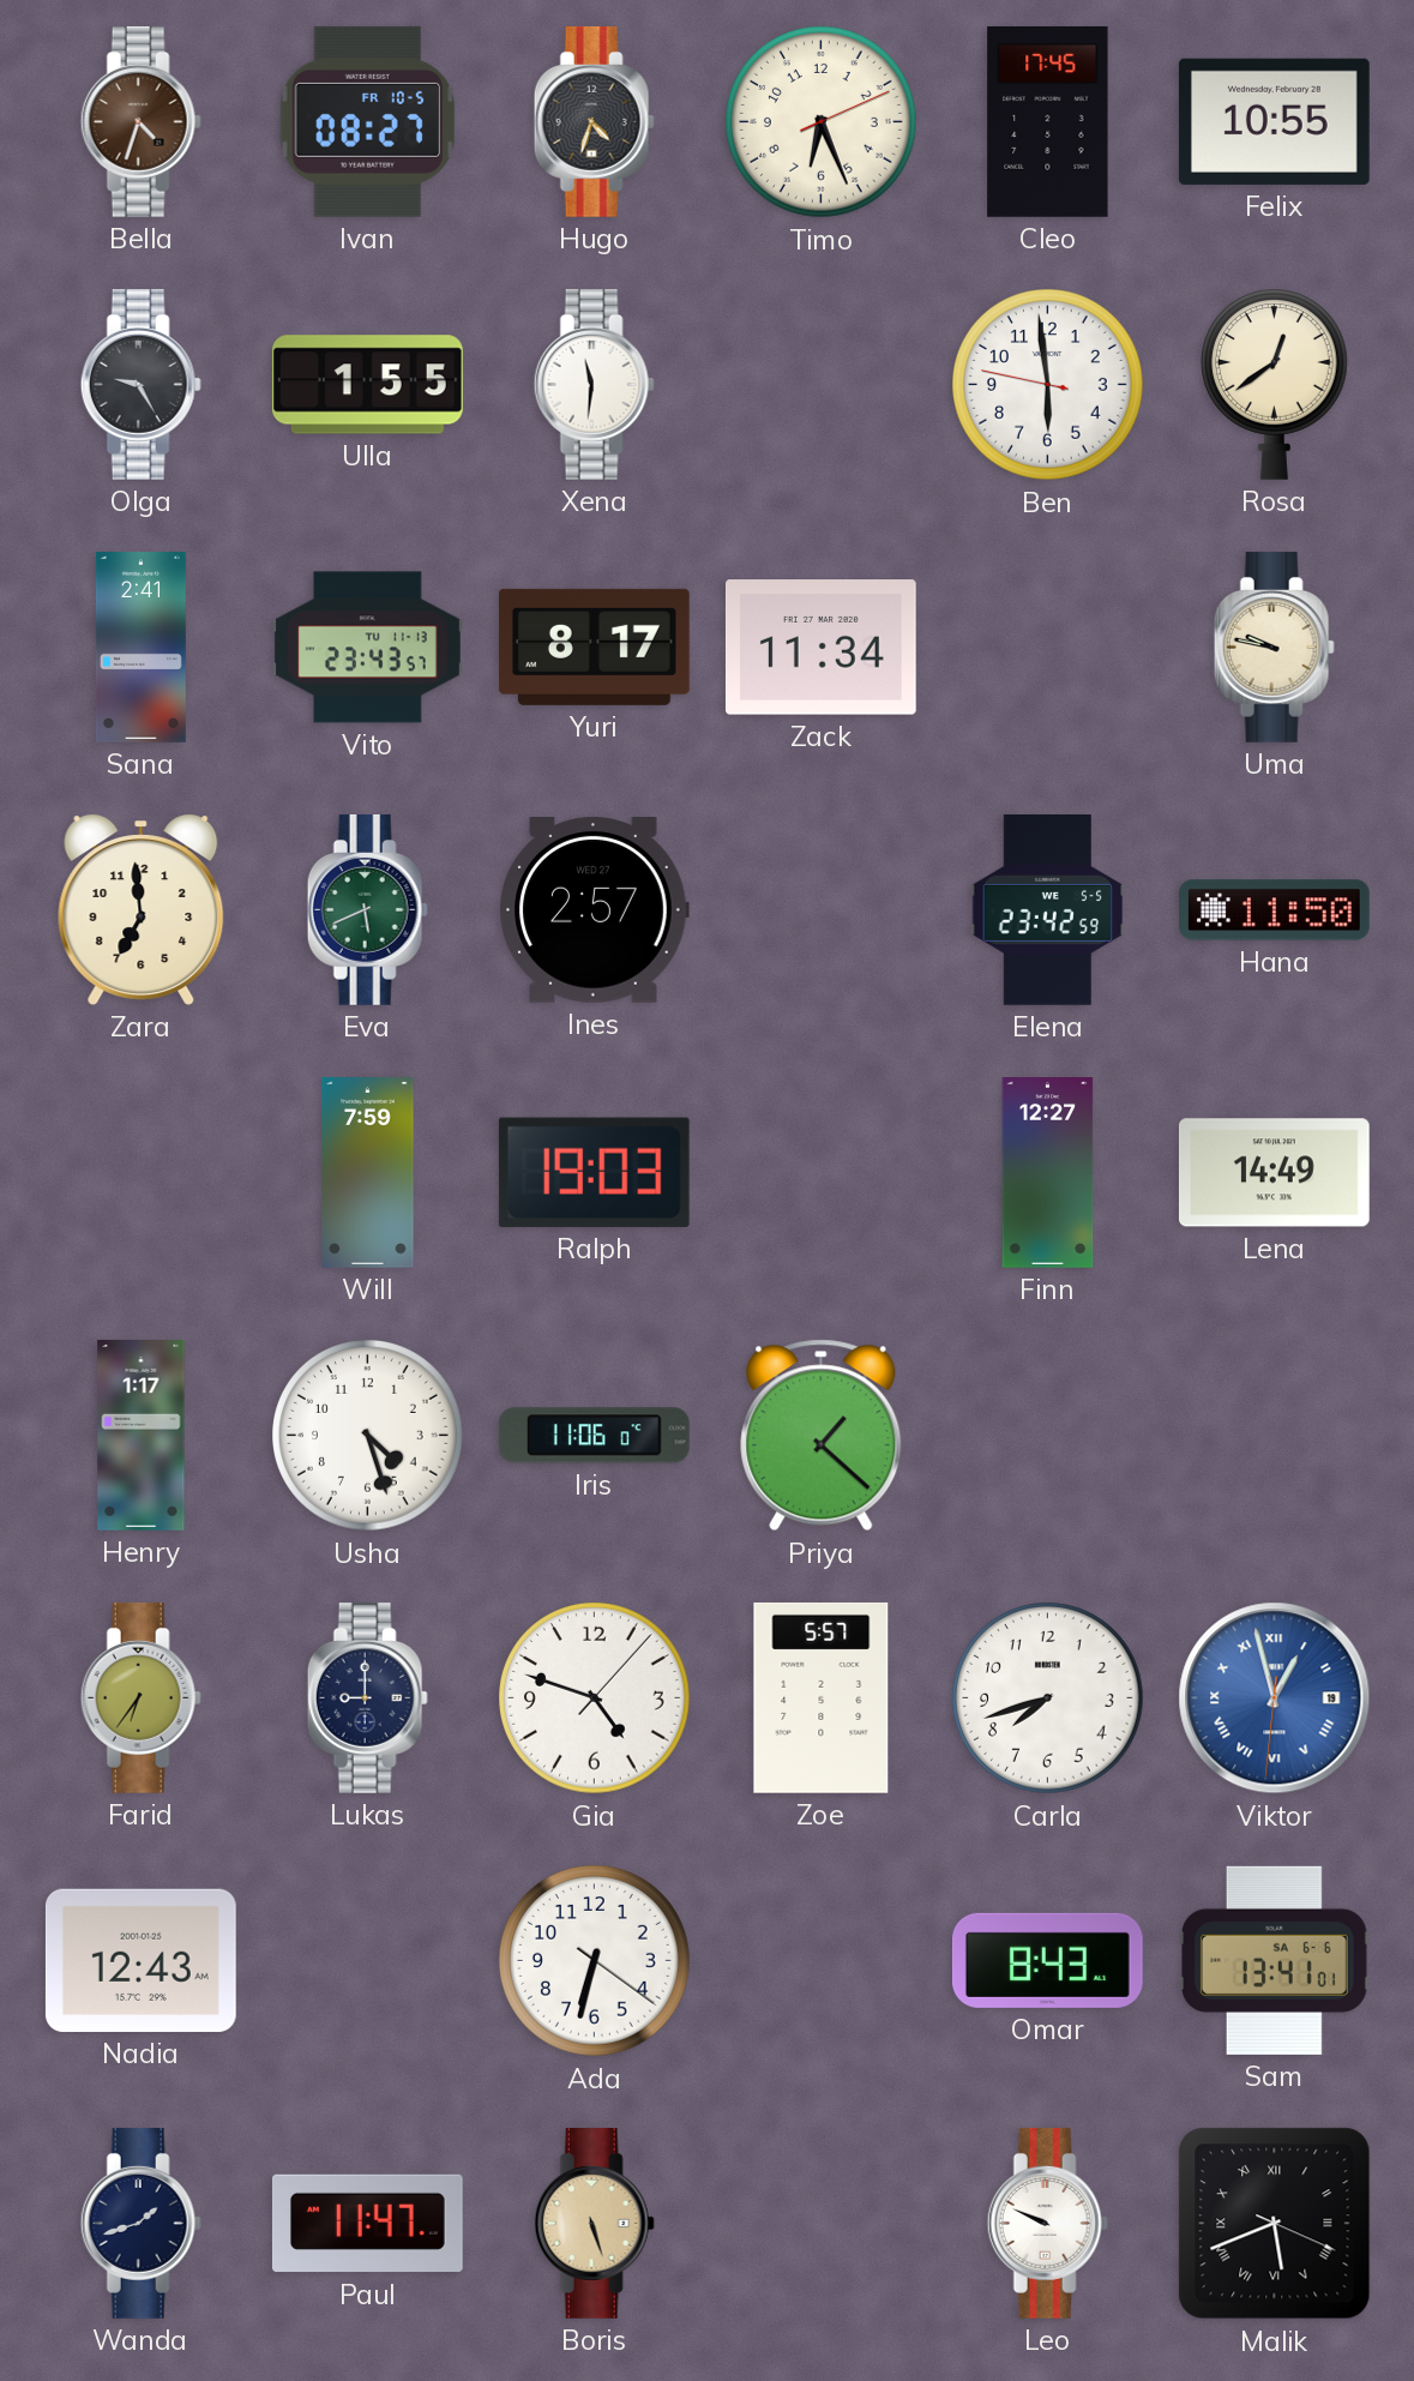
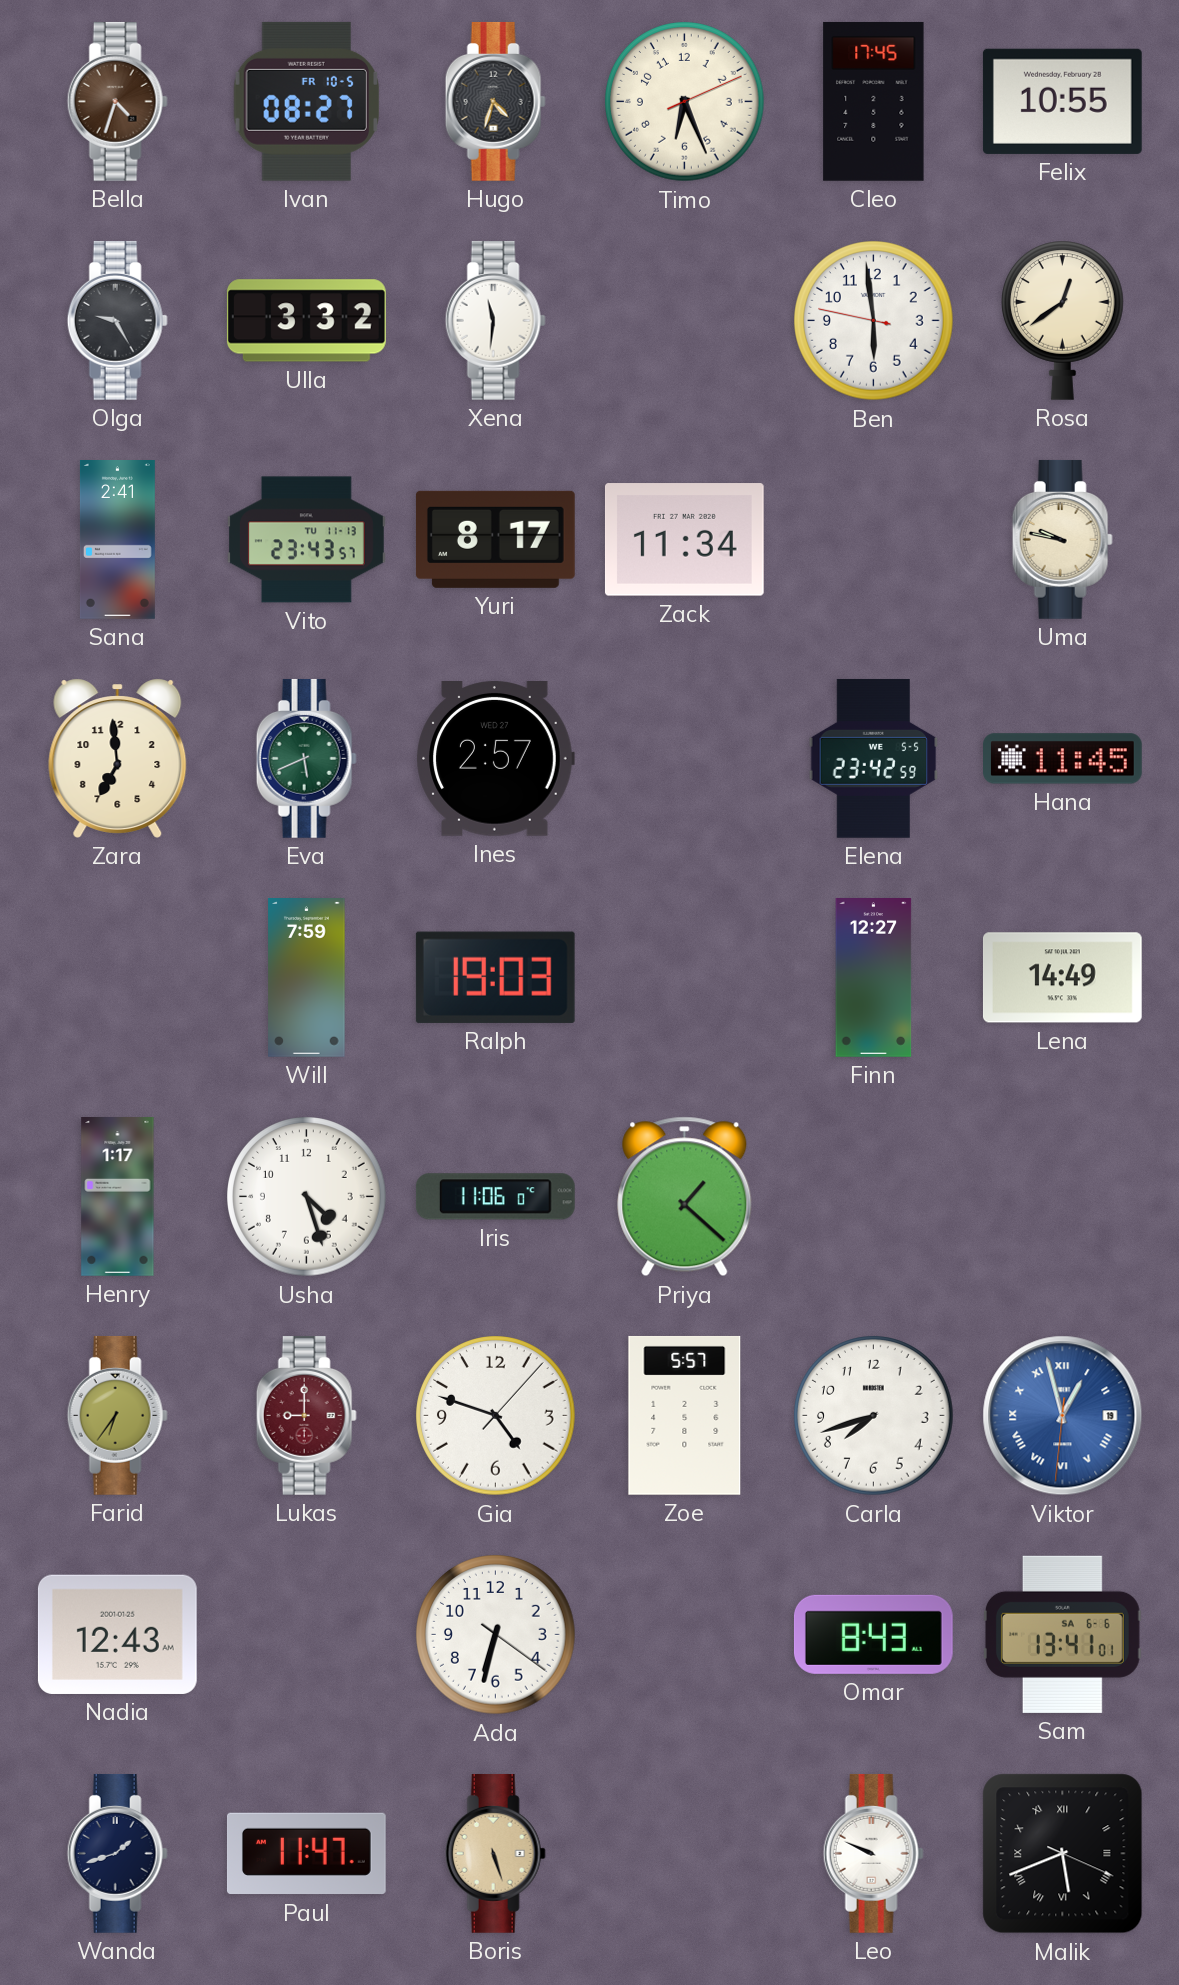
Ulla: 1:55 -> 3:32
Hana: 11:50 -> 11:45
Lukas dial: navy -> burgundy
